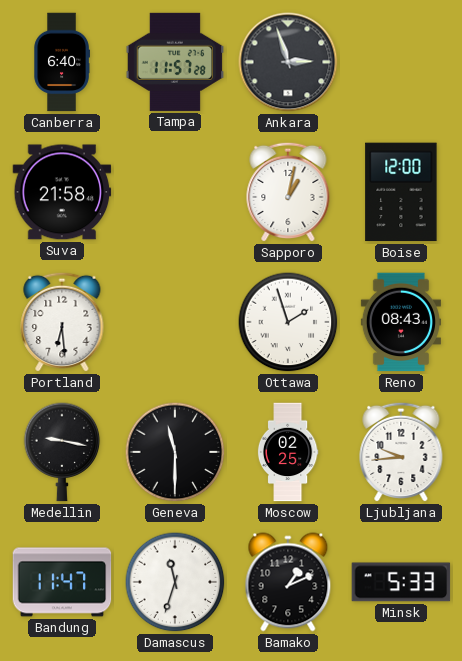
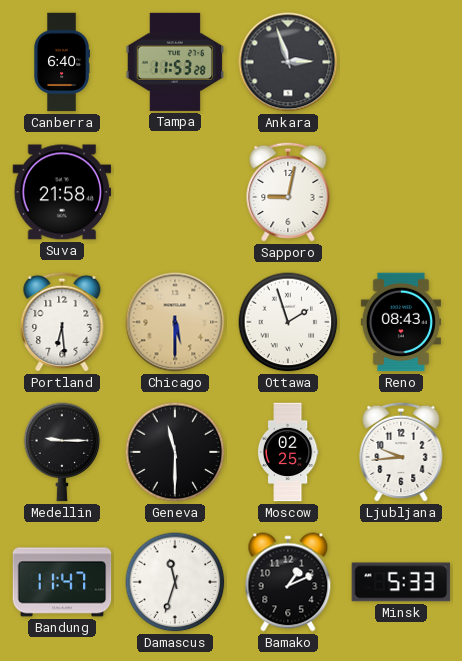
Tampa: 11:57 -> 11:53
Sapporo: 1:02 -> 9:02
Boise: 12:00 -> none
Chicago: none -> 5:30
Medellin: 9:17 -> 9:15
